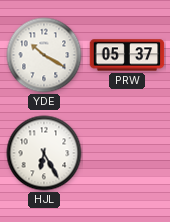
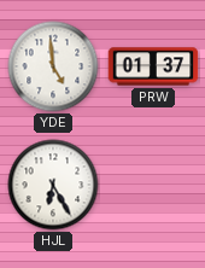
YDE: 10:20 -> 4:59
PRW: 05:37 -> 01:37
